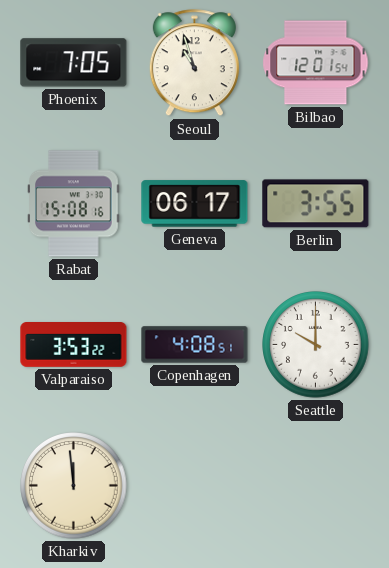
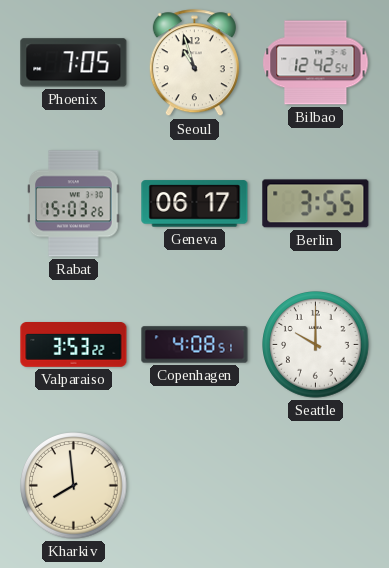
Bilbao: 12:01 -> 12:42
Rabat: 15:08 -> 15:03
Kharkiv: 11:59 -> 7:59
